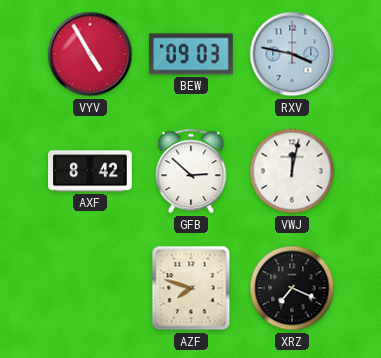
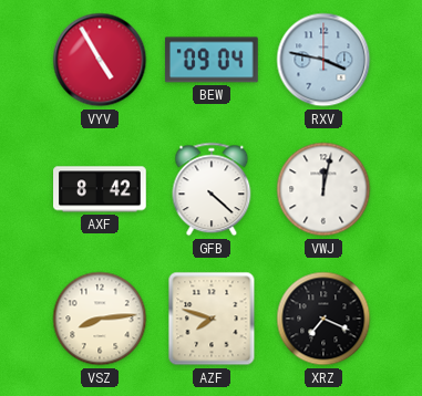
BEW: 09:03 -> 09:04
GFB: 2:52 -> 4:22
VSZ: none -> 8:14
